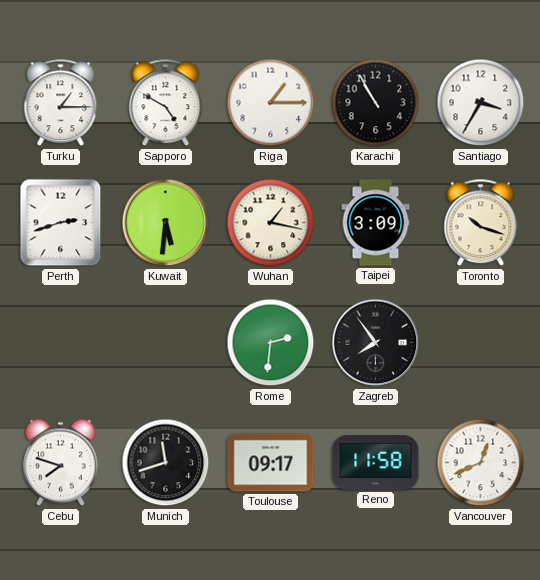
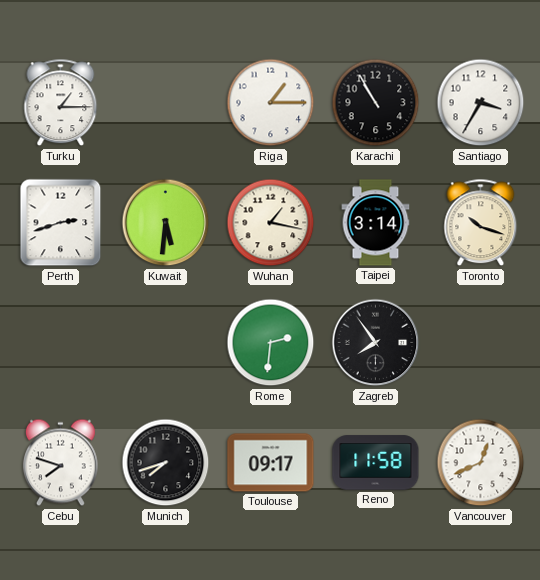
Sapporo: 4:50 -> none
Taipei: 3:09 -> 3:14
Munich: 11:42 -> 7:42
